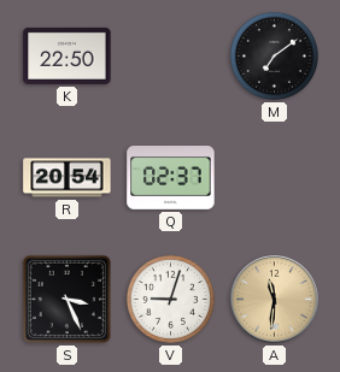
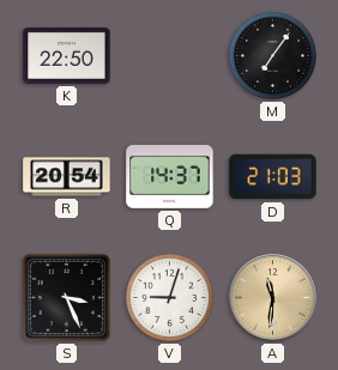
M: 7:09 -> 7:06
Q: 02:37 -> 14:37
D: none -> 21:03
